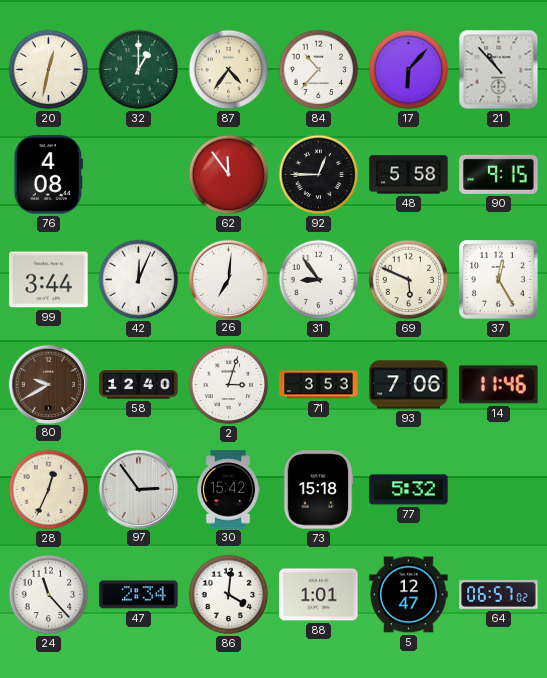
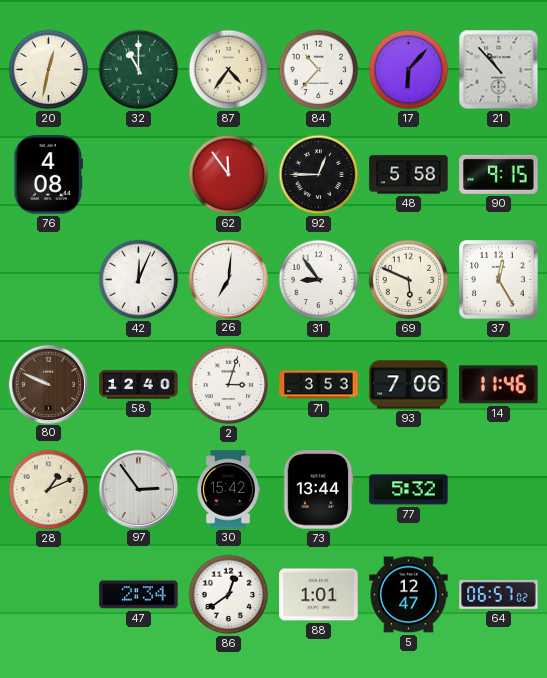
32: 1:00 -> 11:00
99: 3:44 -> none
80: 9:40 -> 9:49
28: 12:34 -> 1:11
73: 15:18 -> 13:44
24: 11:23 -> none
86: 4:01 -> 12:39
